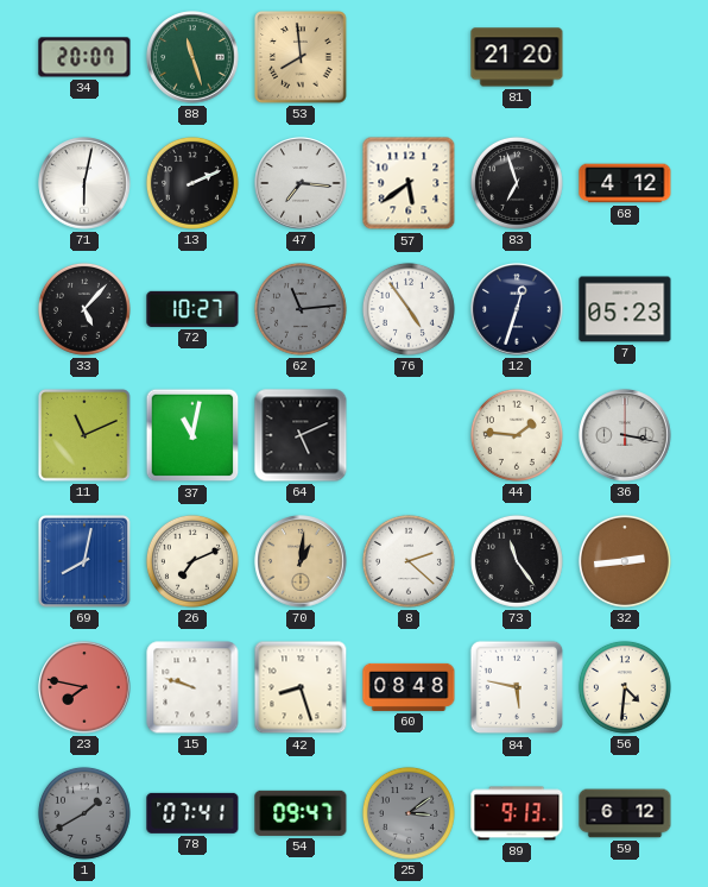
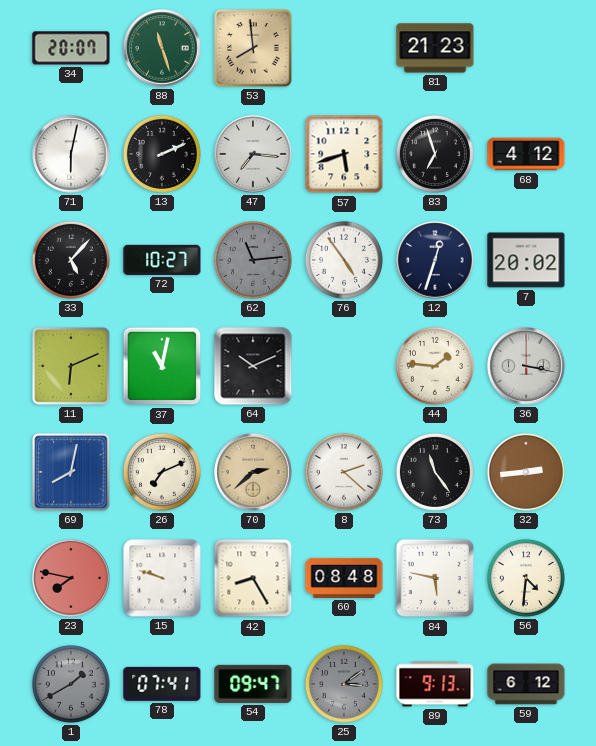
81: 21:20 -> 21:23
57: 5:39 -> 5:42
7: 05:23 -> 20:02
11: 11:11 -> 6:11
64: 5:11 -> 10:11
70: 1:01 -> 2:38
42: 8:27 -> 8:25
